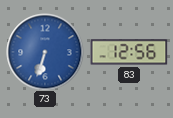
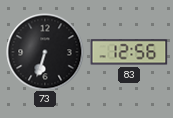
73 dial: blue -> black
